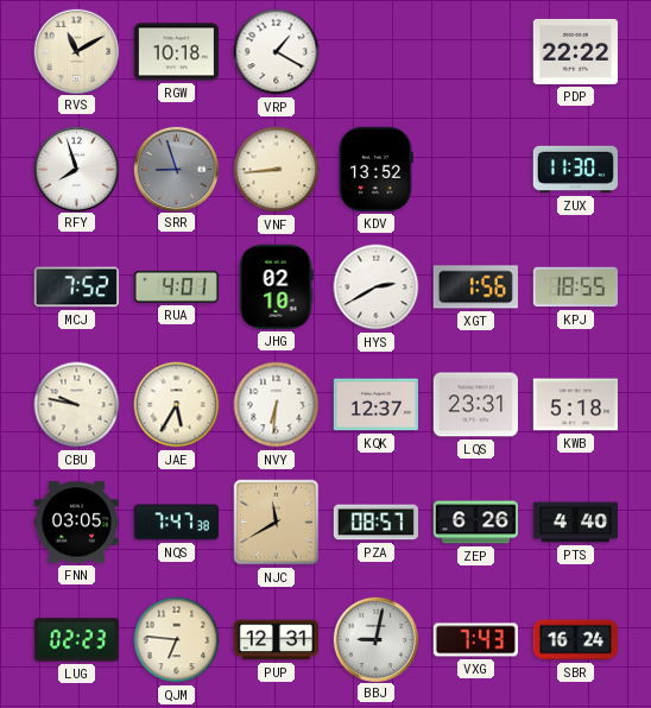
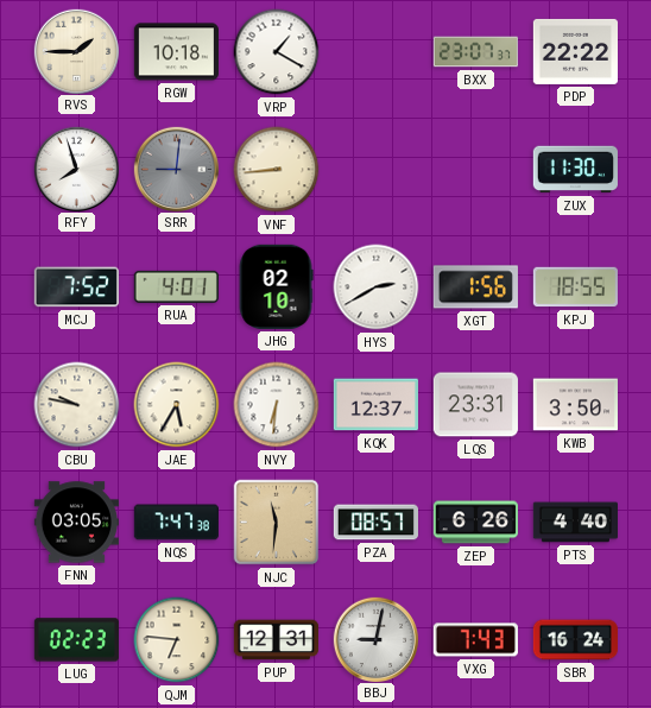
RVS: 11:10 -> 1:45
BXX: none -> 23:07
SRR: 8:57 -> 9:01
KDV: 13:52 -> none
KWB: 5:18 -> 3:50
NJC: 11:40 -> 11:31
